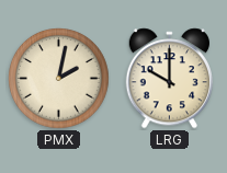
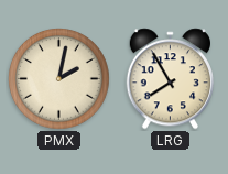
LRG: 10:00 -> 7:55
